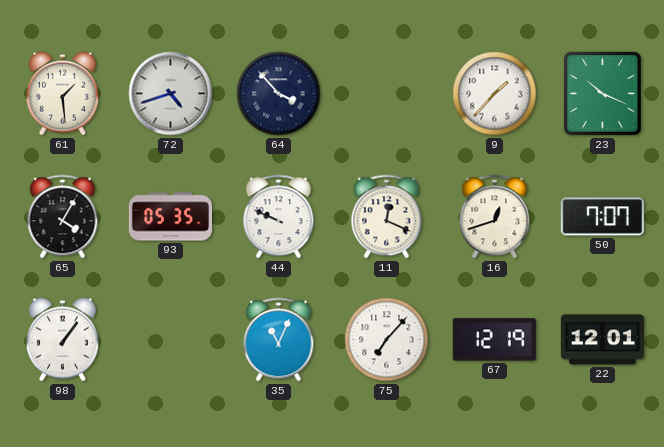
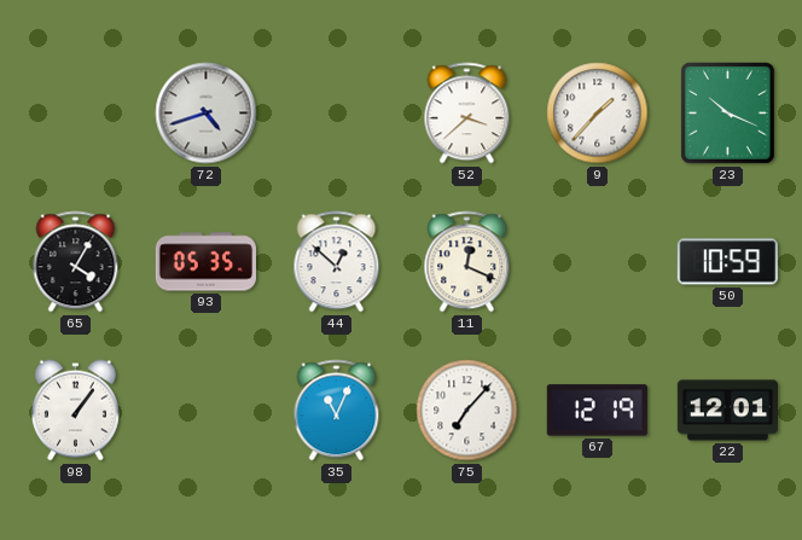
61: 1:29 -> none
64: 3:53 -> none
52: none -> 3:38
44: 9:49 -> 12:52
16: 12:42 -> none
50: 7:07 -> 10:59
